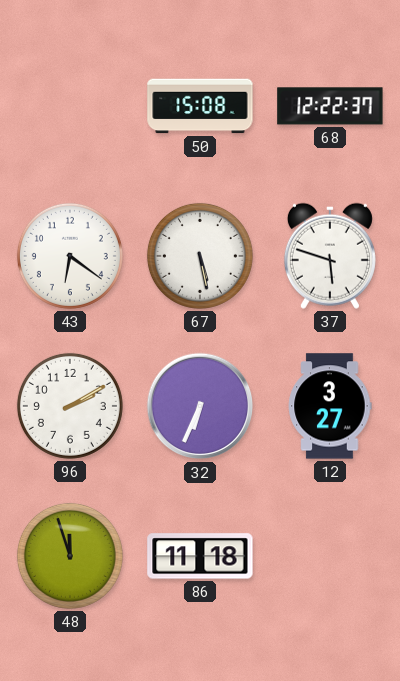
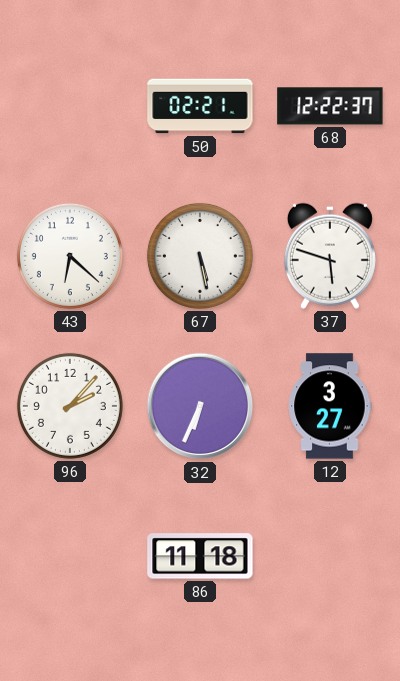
50: 15:08 -> 02:21
43: 6:21 -> 6:22
96: 2:10 -> 2:07
48: 11:57 -> none
